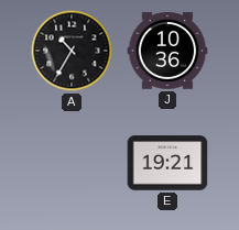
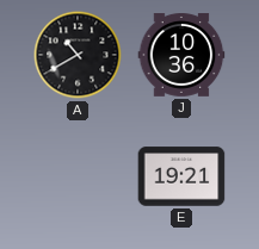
A: 10:35 -> 10:40
